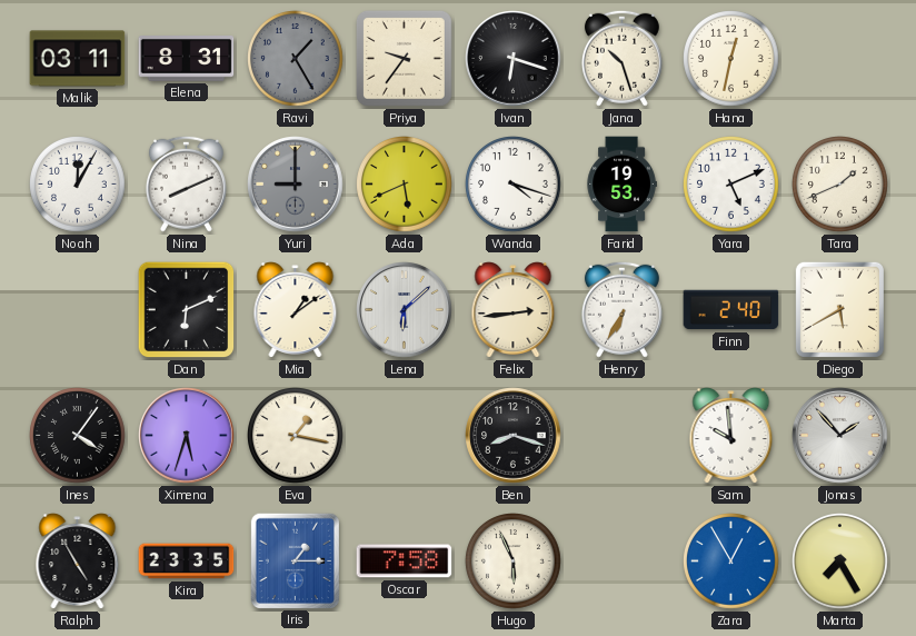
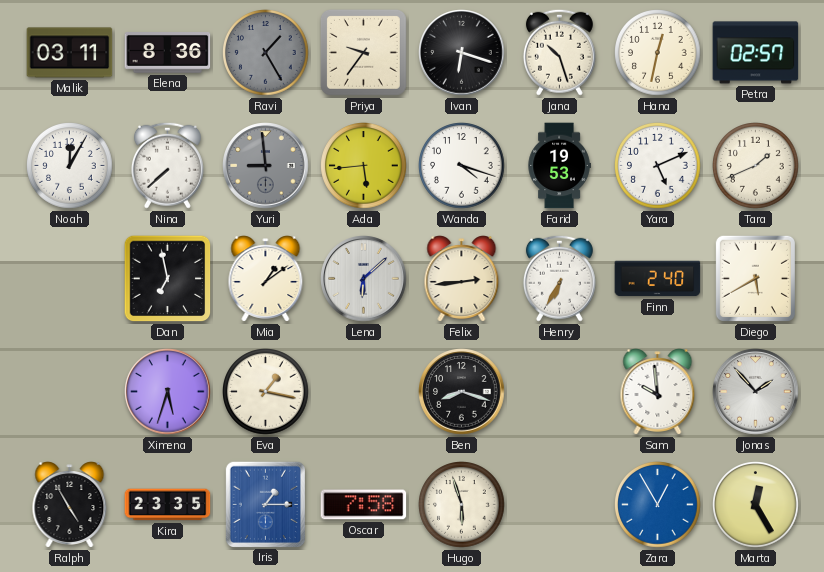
Elena: 8:31 -> 8:36
Petra: none -> 02:57
Nina: 8:11 -> 7:38
Yuri: 9:00 -> 8:59
Ada: 5:41 -> 5:44
Dan: 6:11 -> 6:58
Ines: 4:06 -> none
Hugo: 5:56 -> 5:57
Marta: 7:25 -> 12:25
